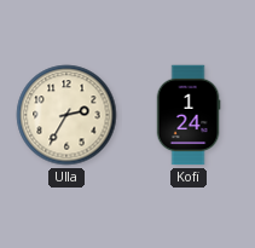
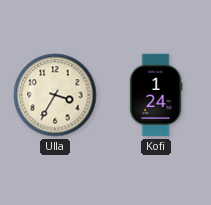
Ulla: 2:35 -> 3:35
